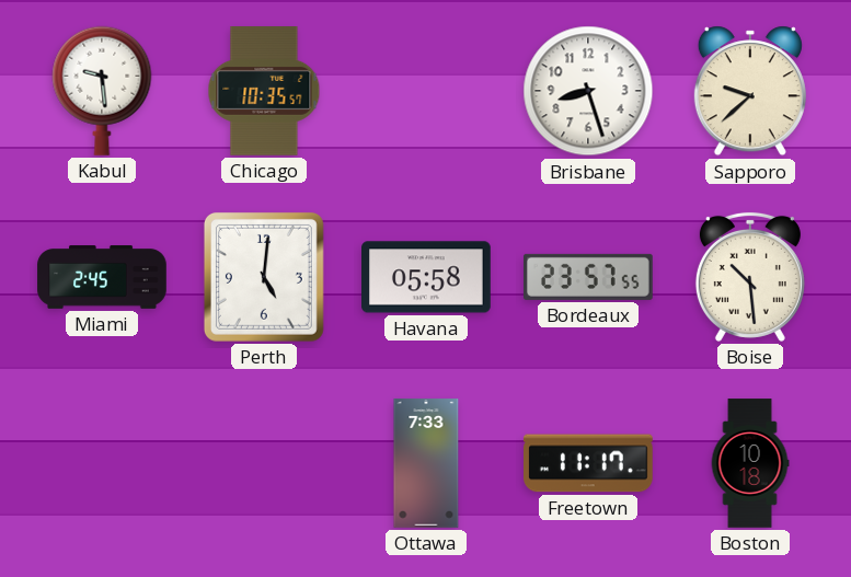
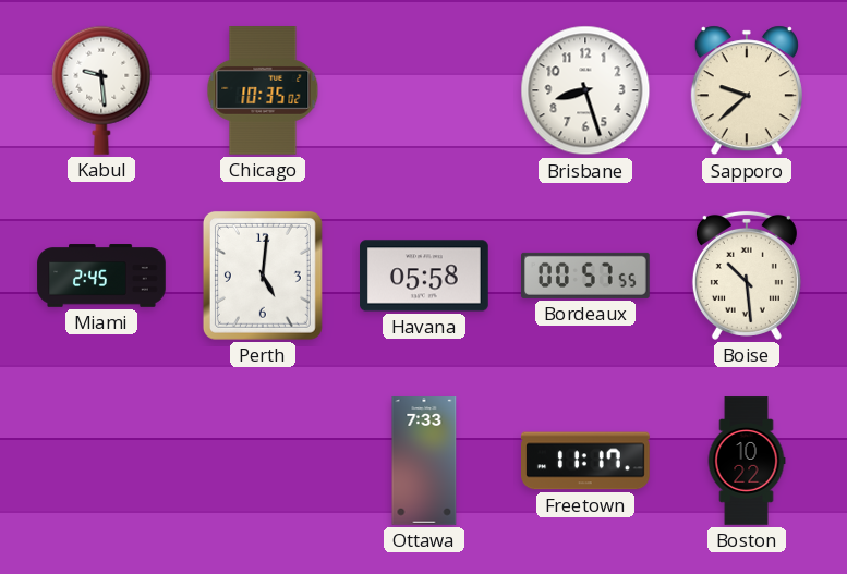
Chicago: 10:35:57 -> 10:35:02
Bordeaux: 23:57 -> 00:57
Boston: 10:18 -> 10:22
